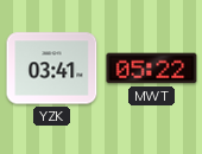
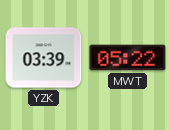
YZK: 03:41 -> 03:39
